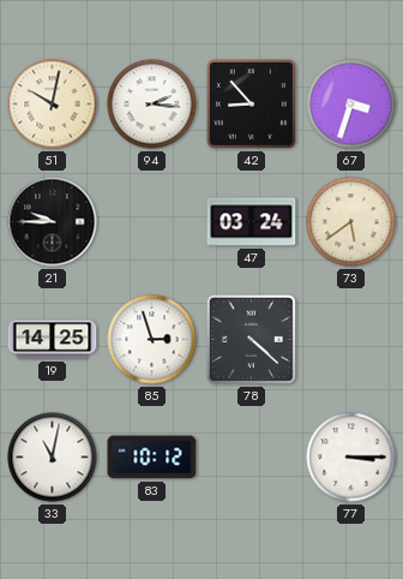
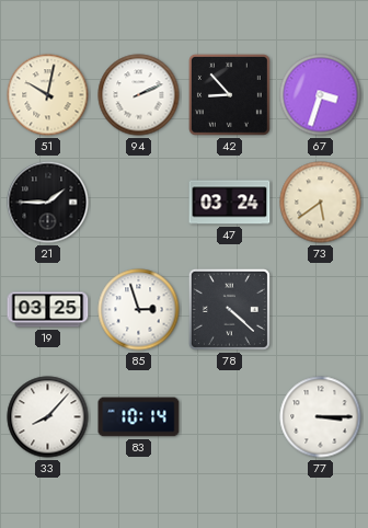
94: 2:16 -> 2:11
21: 9:45 -> 1:45
19: 14:25 -> 03:25
33: 11:02 -> 8:07
83: 10:12 -> 10:14
